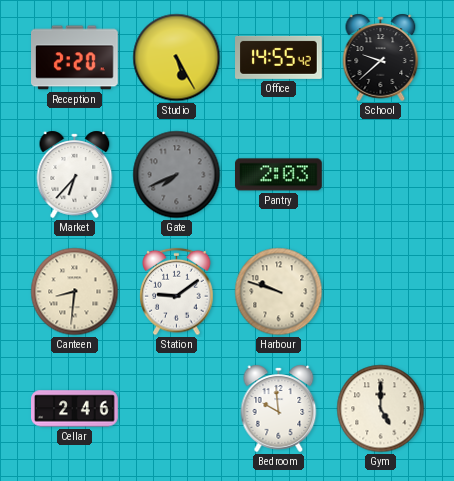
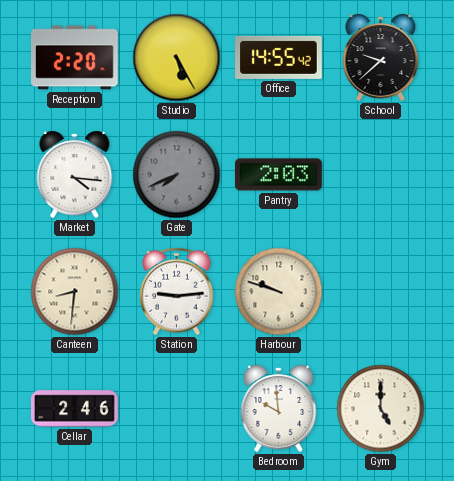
Market: 6:37 -> 4:16
Station: 9:09 -> 9:14
